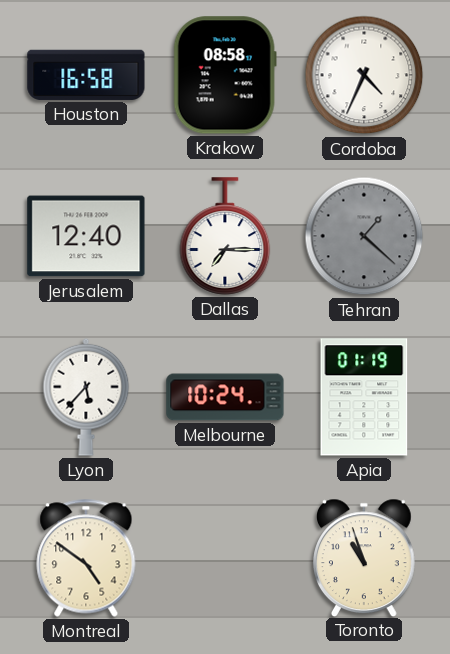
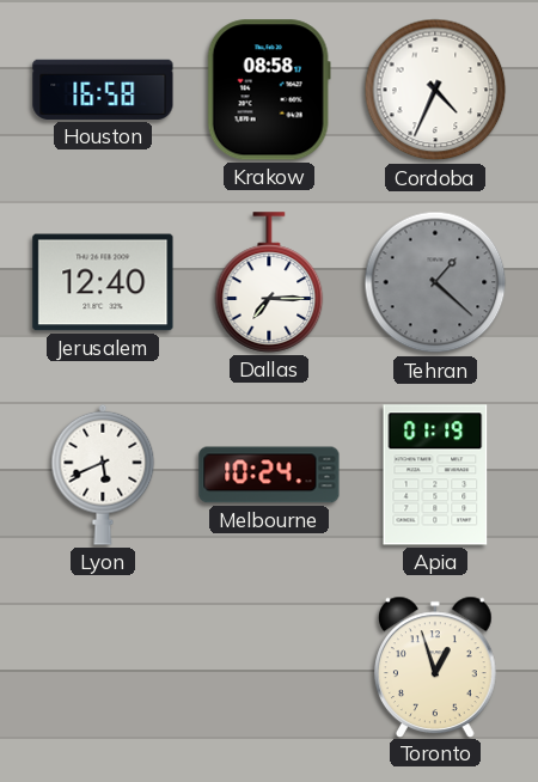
Lyon: 5:37 -> 5:41
Montreal: 4:51 -> none
Toronto: 10:57 -> 12:57
